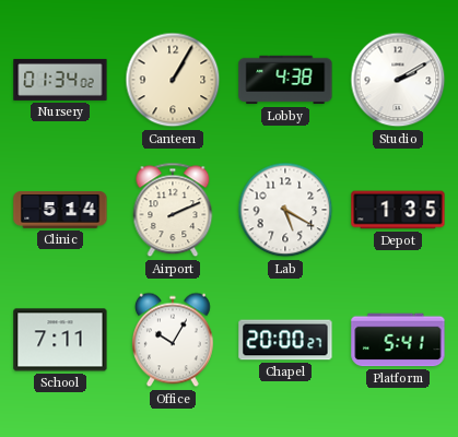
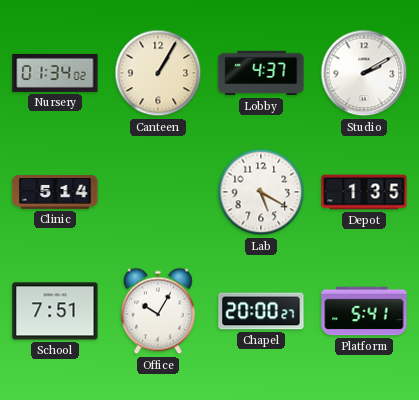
Lobby: 4:38 -> 4:37
Airport: 2:11 -> none
School: 7:11 -> 7:51
